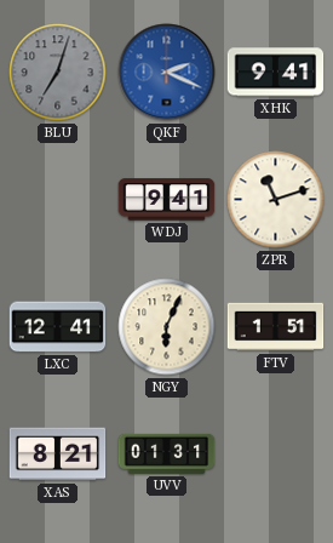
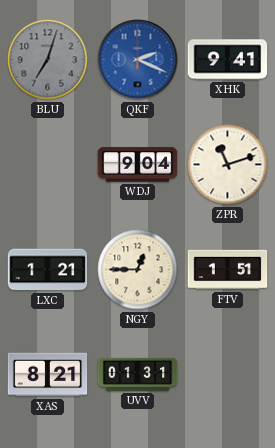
WDJ: 9:41 -> 9:04
LXC: 12:41 -> 1:21
NGY: 6:04 -> 12:45
